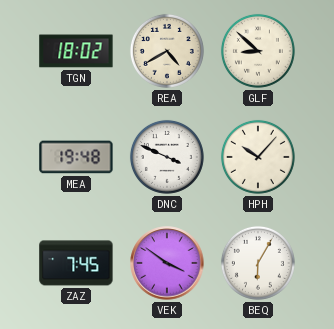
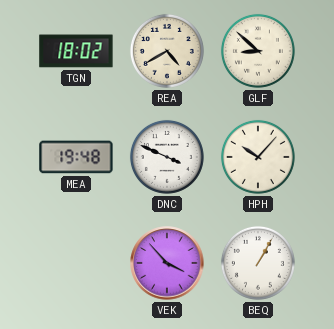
ZAZ: 7:45 -> none
VEK: 3:51 -> 3:53
BEQ: 6:05 -> 1:05
